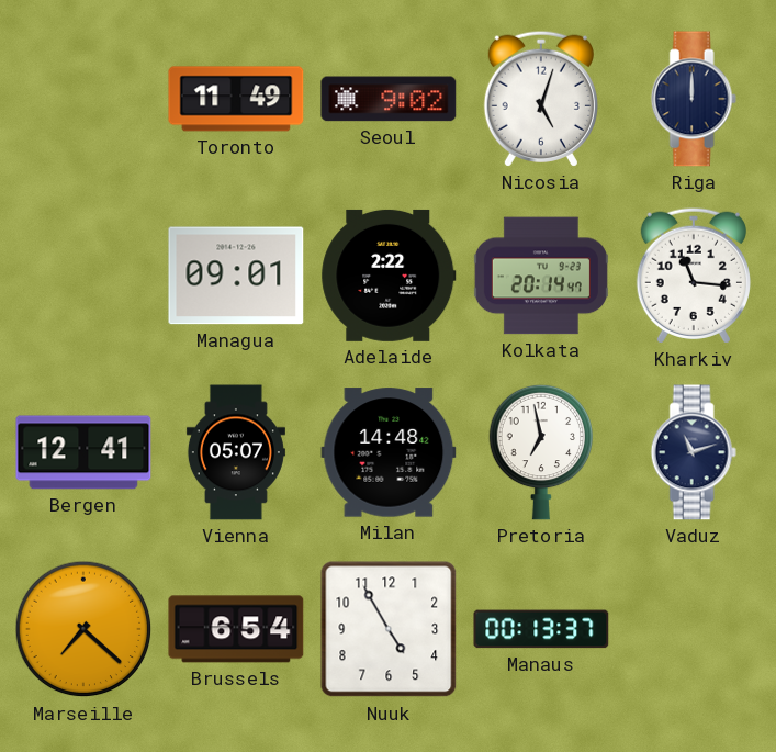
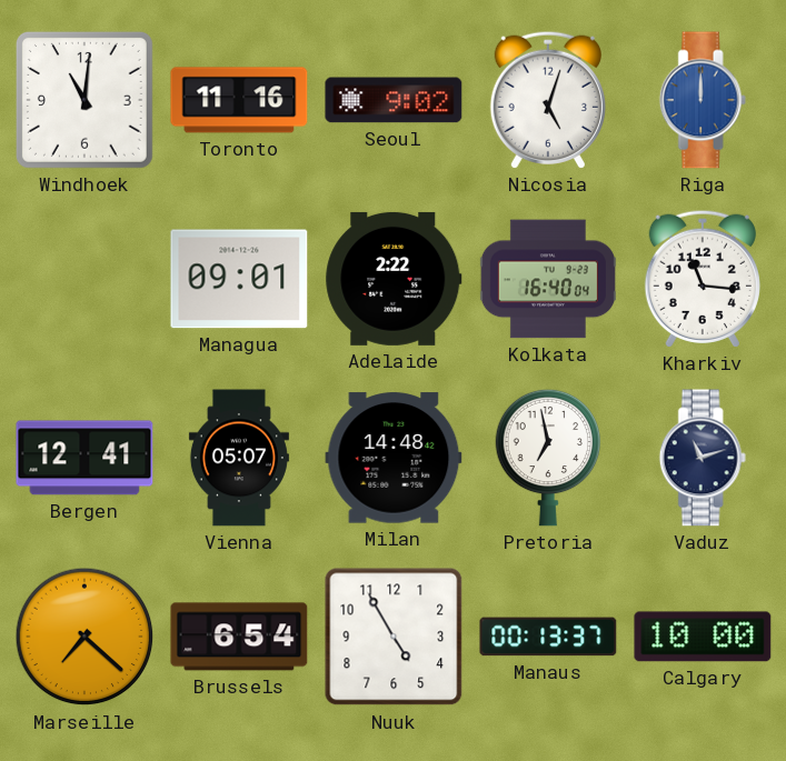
Windhoek: none -> 11:01
Toronto: 11:49 -> 11:16
Riga dial: navy -> blue
Kolkata: 20:14 -> 16:40
Calgary: none -> 10:00
